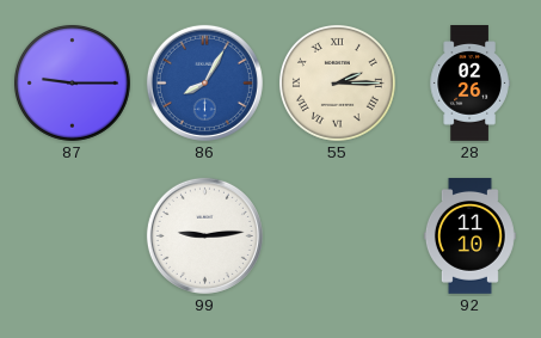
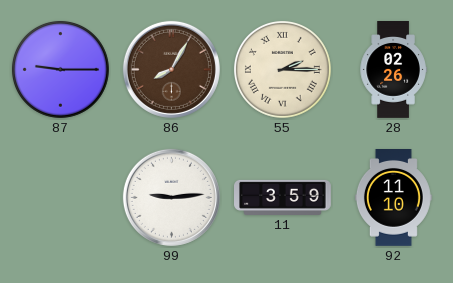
86 dial: blue -> brown
11: none -> 3:59
